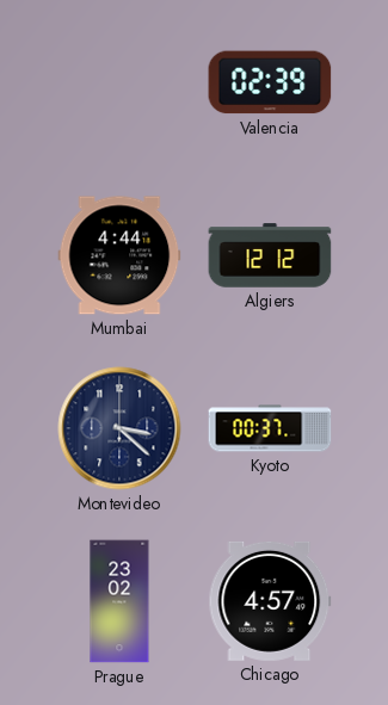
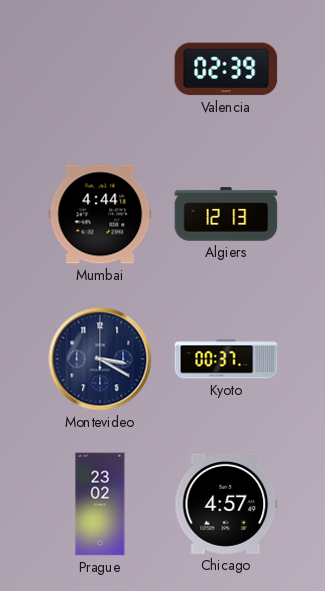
Algiers: 12:12 -> 12:13
Montevideo: 3:22 -> 3:20
